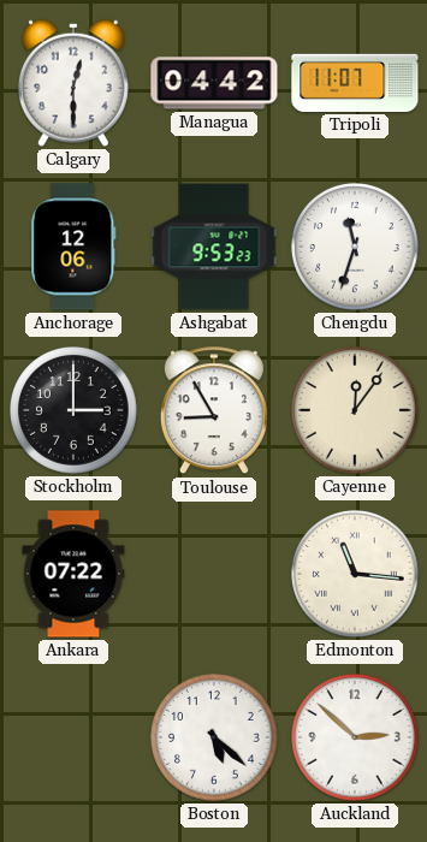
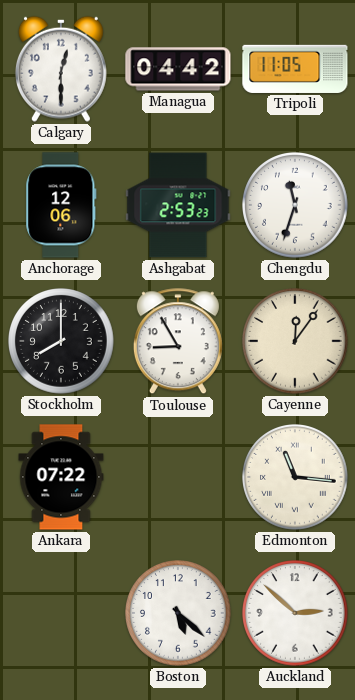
Tripoli: 11:07 -> 11:05
Ashgabat: 9:53 -> 2:53
Stockholm: 3:00 -> 8:00
